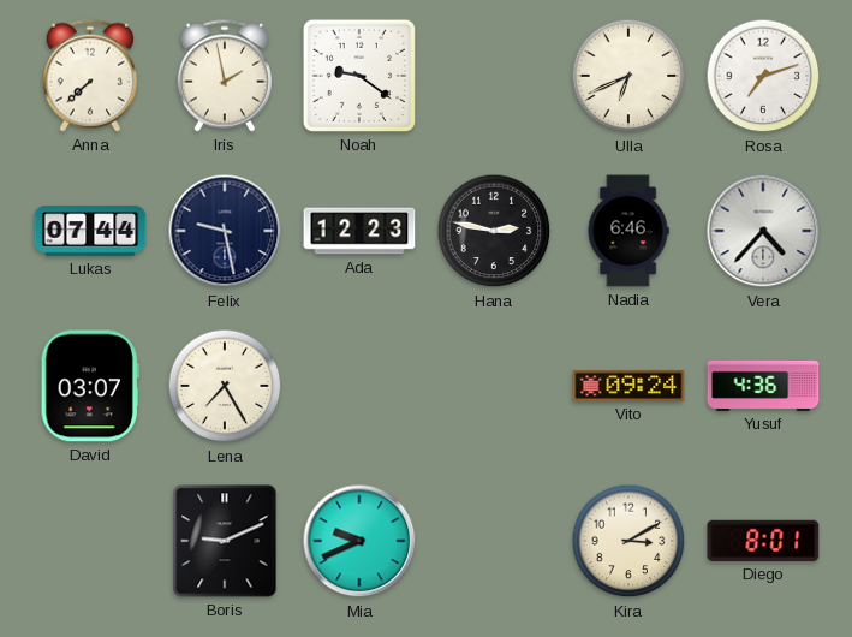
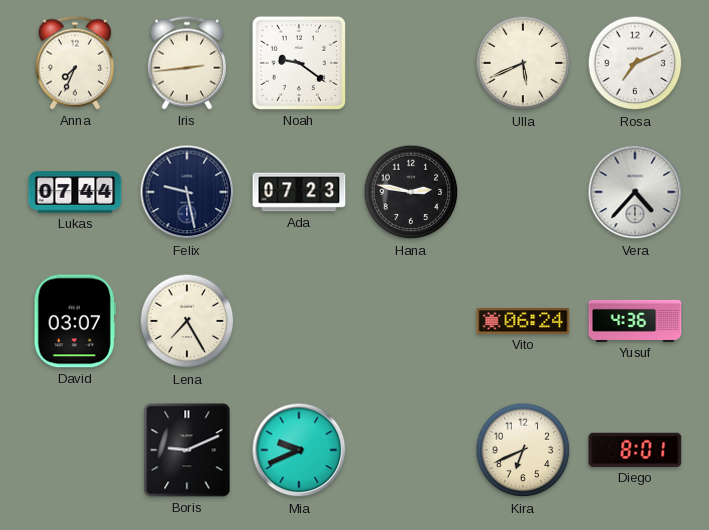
Anna: 7:38 -> 7:34
Iris: 1:58 -> 2:44
Ulla: 6:41 -> 5:41
Rosa: 7:12 -> 7:11
Ada: 12:23 -> 07:23
Nadia: 6:46 -> none
Vito: 09:24 -> 06:24
Kira: 3:10 -> 6:41
